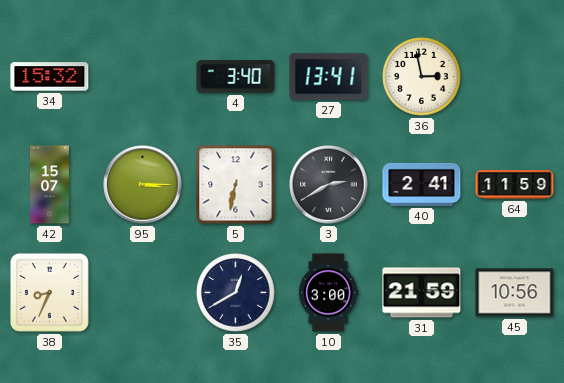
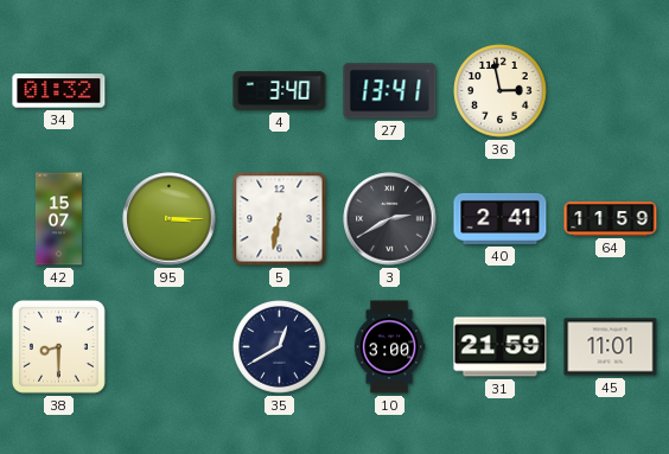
34: 15:32 -> 01:32
38: 8:34 -> 8:30
45: 10:56 -> 11:01
